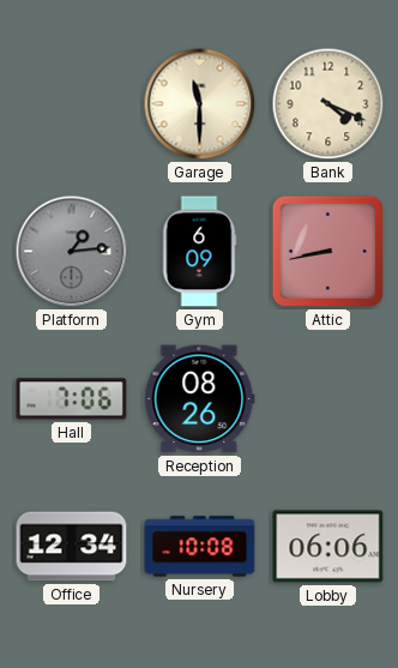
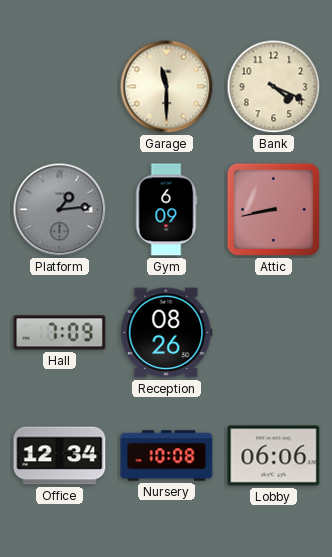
Hall: 7:06 -> 7:09
